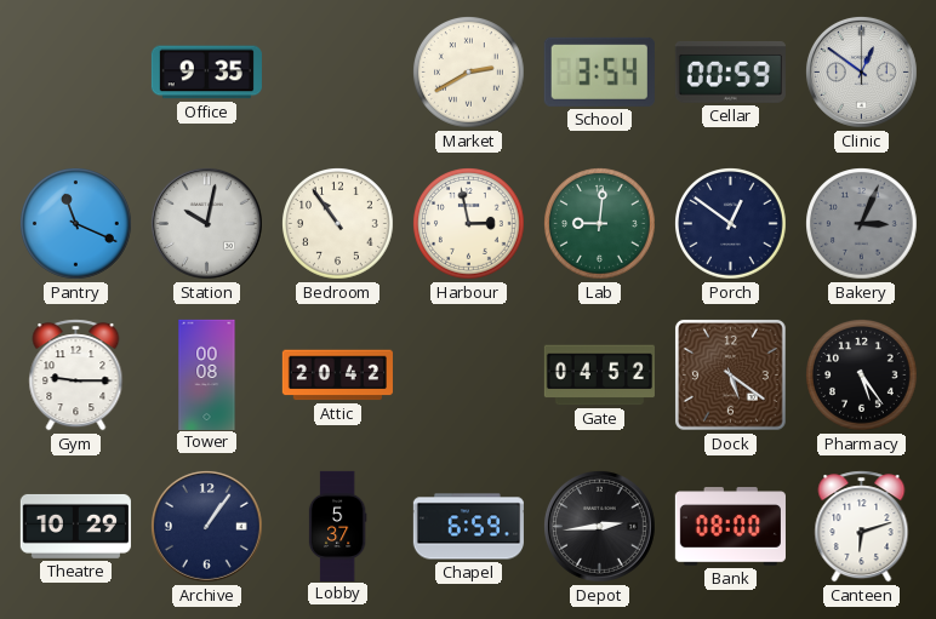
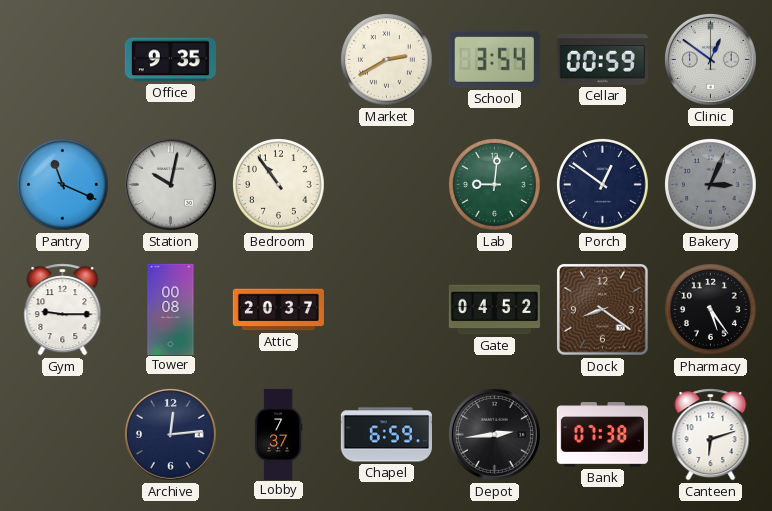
Harbour: 2:58 -> none
Attic: 20:42 -> 20:37
Dock: 5:21 -> 8:21
Theatre: 10:29 -> none
Archive: 1:06 -> 12:14
Lobby: 5:37 -> 7:37
Bank: 08:00 -> 07:38
